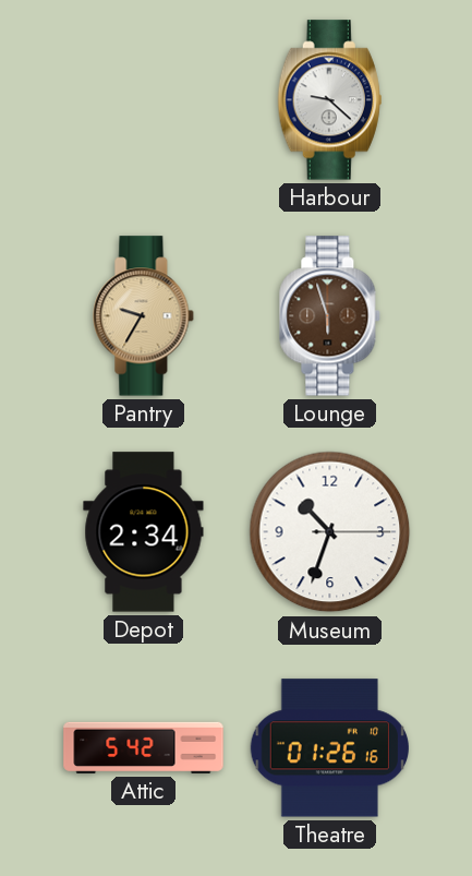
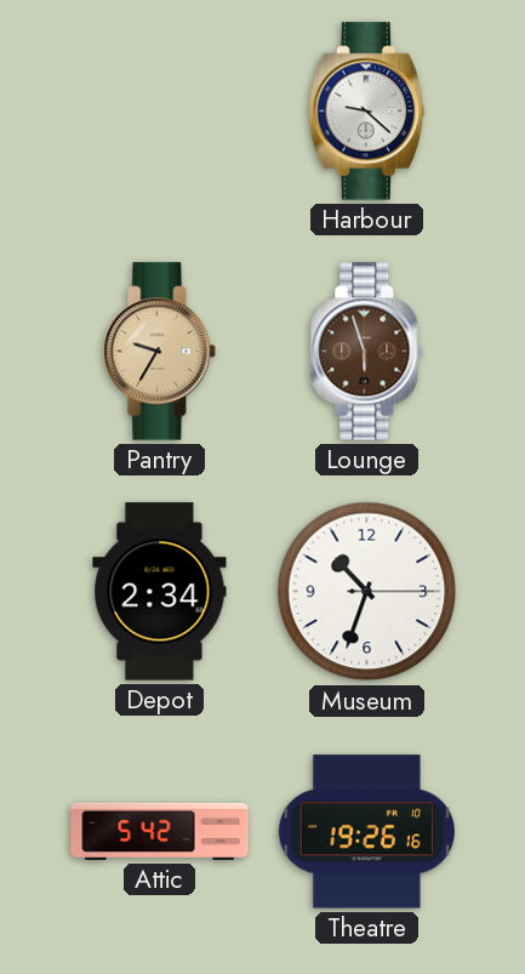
Theatre: 01:26 -> 19:26
